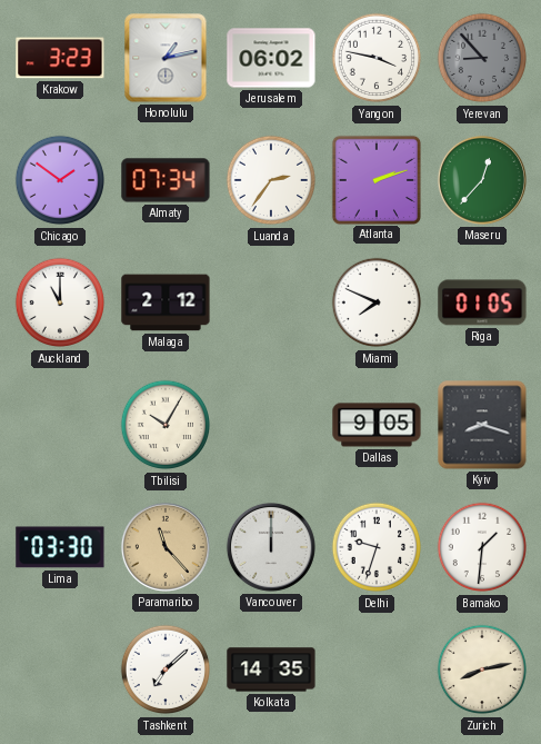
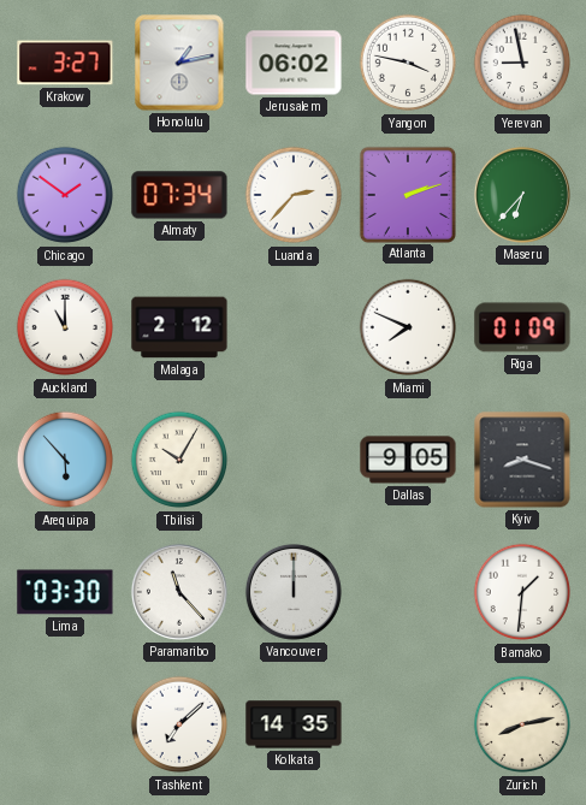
Krakow: 3:23 -> 3:27
Yerevan: 8:53 -> 8:58
Yerevan dial: grey -> white
Luanda: 2:36 -> 2:37
Maseru: 12:37 -> 6:37
Riga: 01:05 -> 01:09
Arequipa: none -> 5:53
Paramaribo dial: champagne -> white
Delhi: 9:33 -> none
